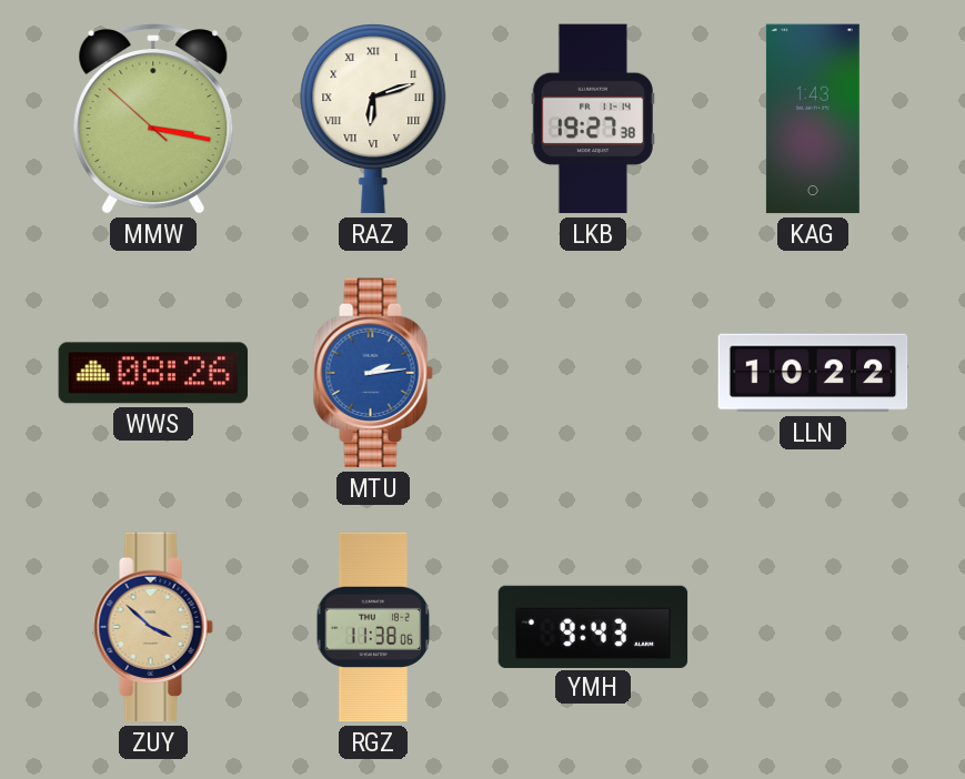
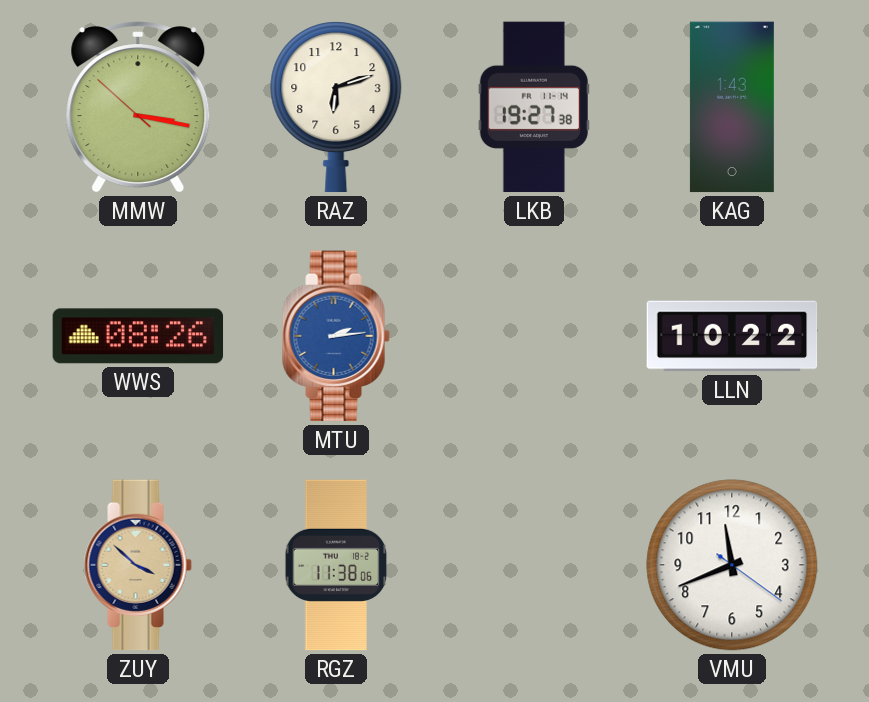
RAZ numerals: Roman -> Arabic
YMH: 9:43 -> none
VMU: none -> 11:41
